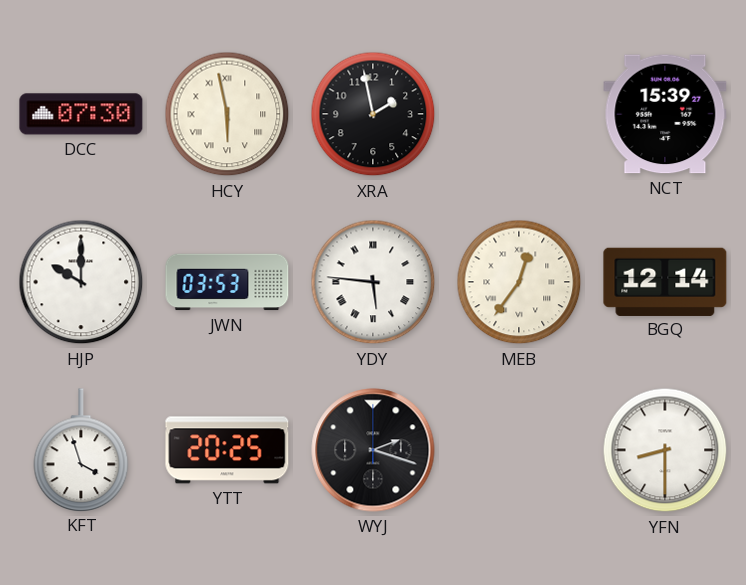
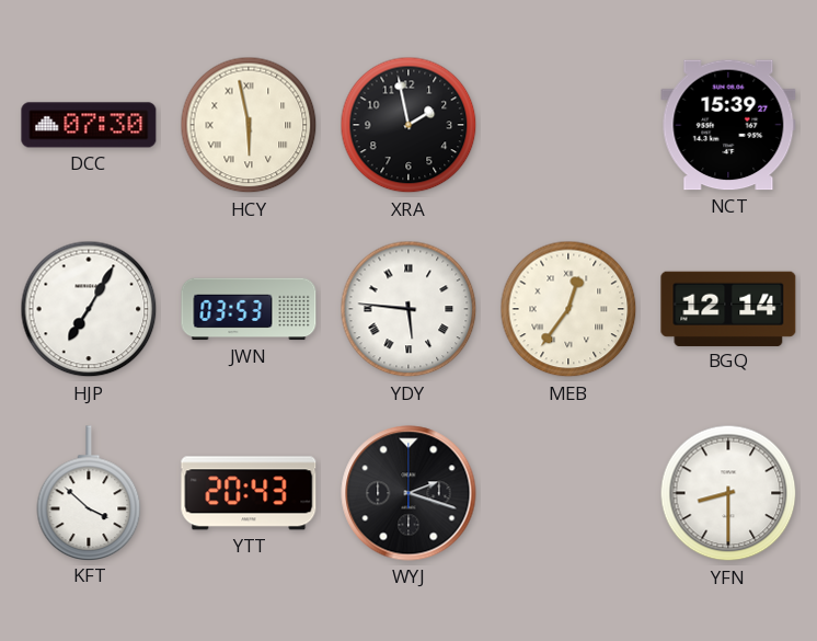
HJP: 10:00 -> 7:05
KFT: 3:57 -> 3:52
YTT: 20:25 -> 20:43
